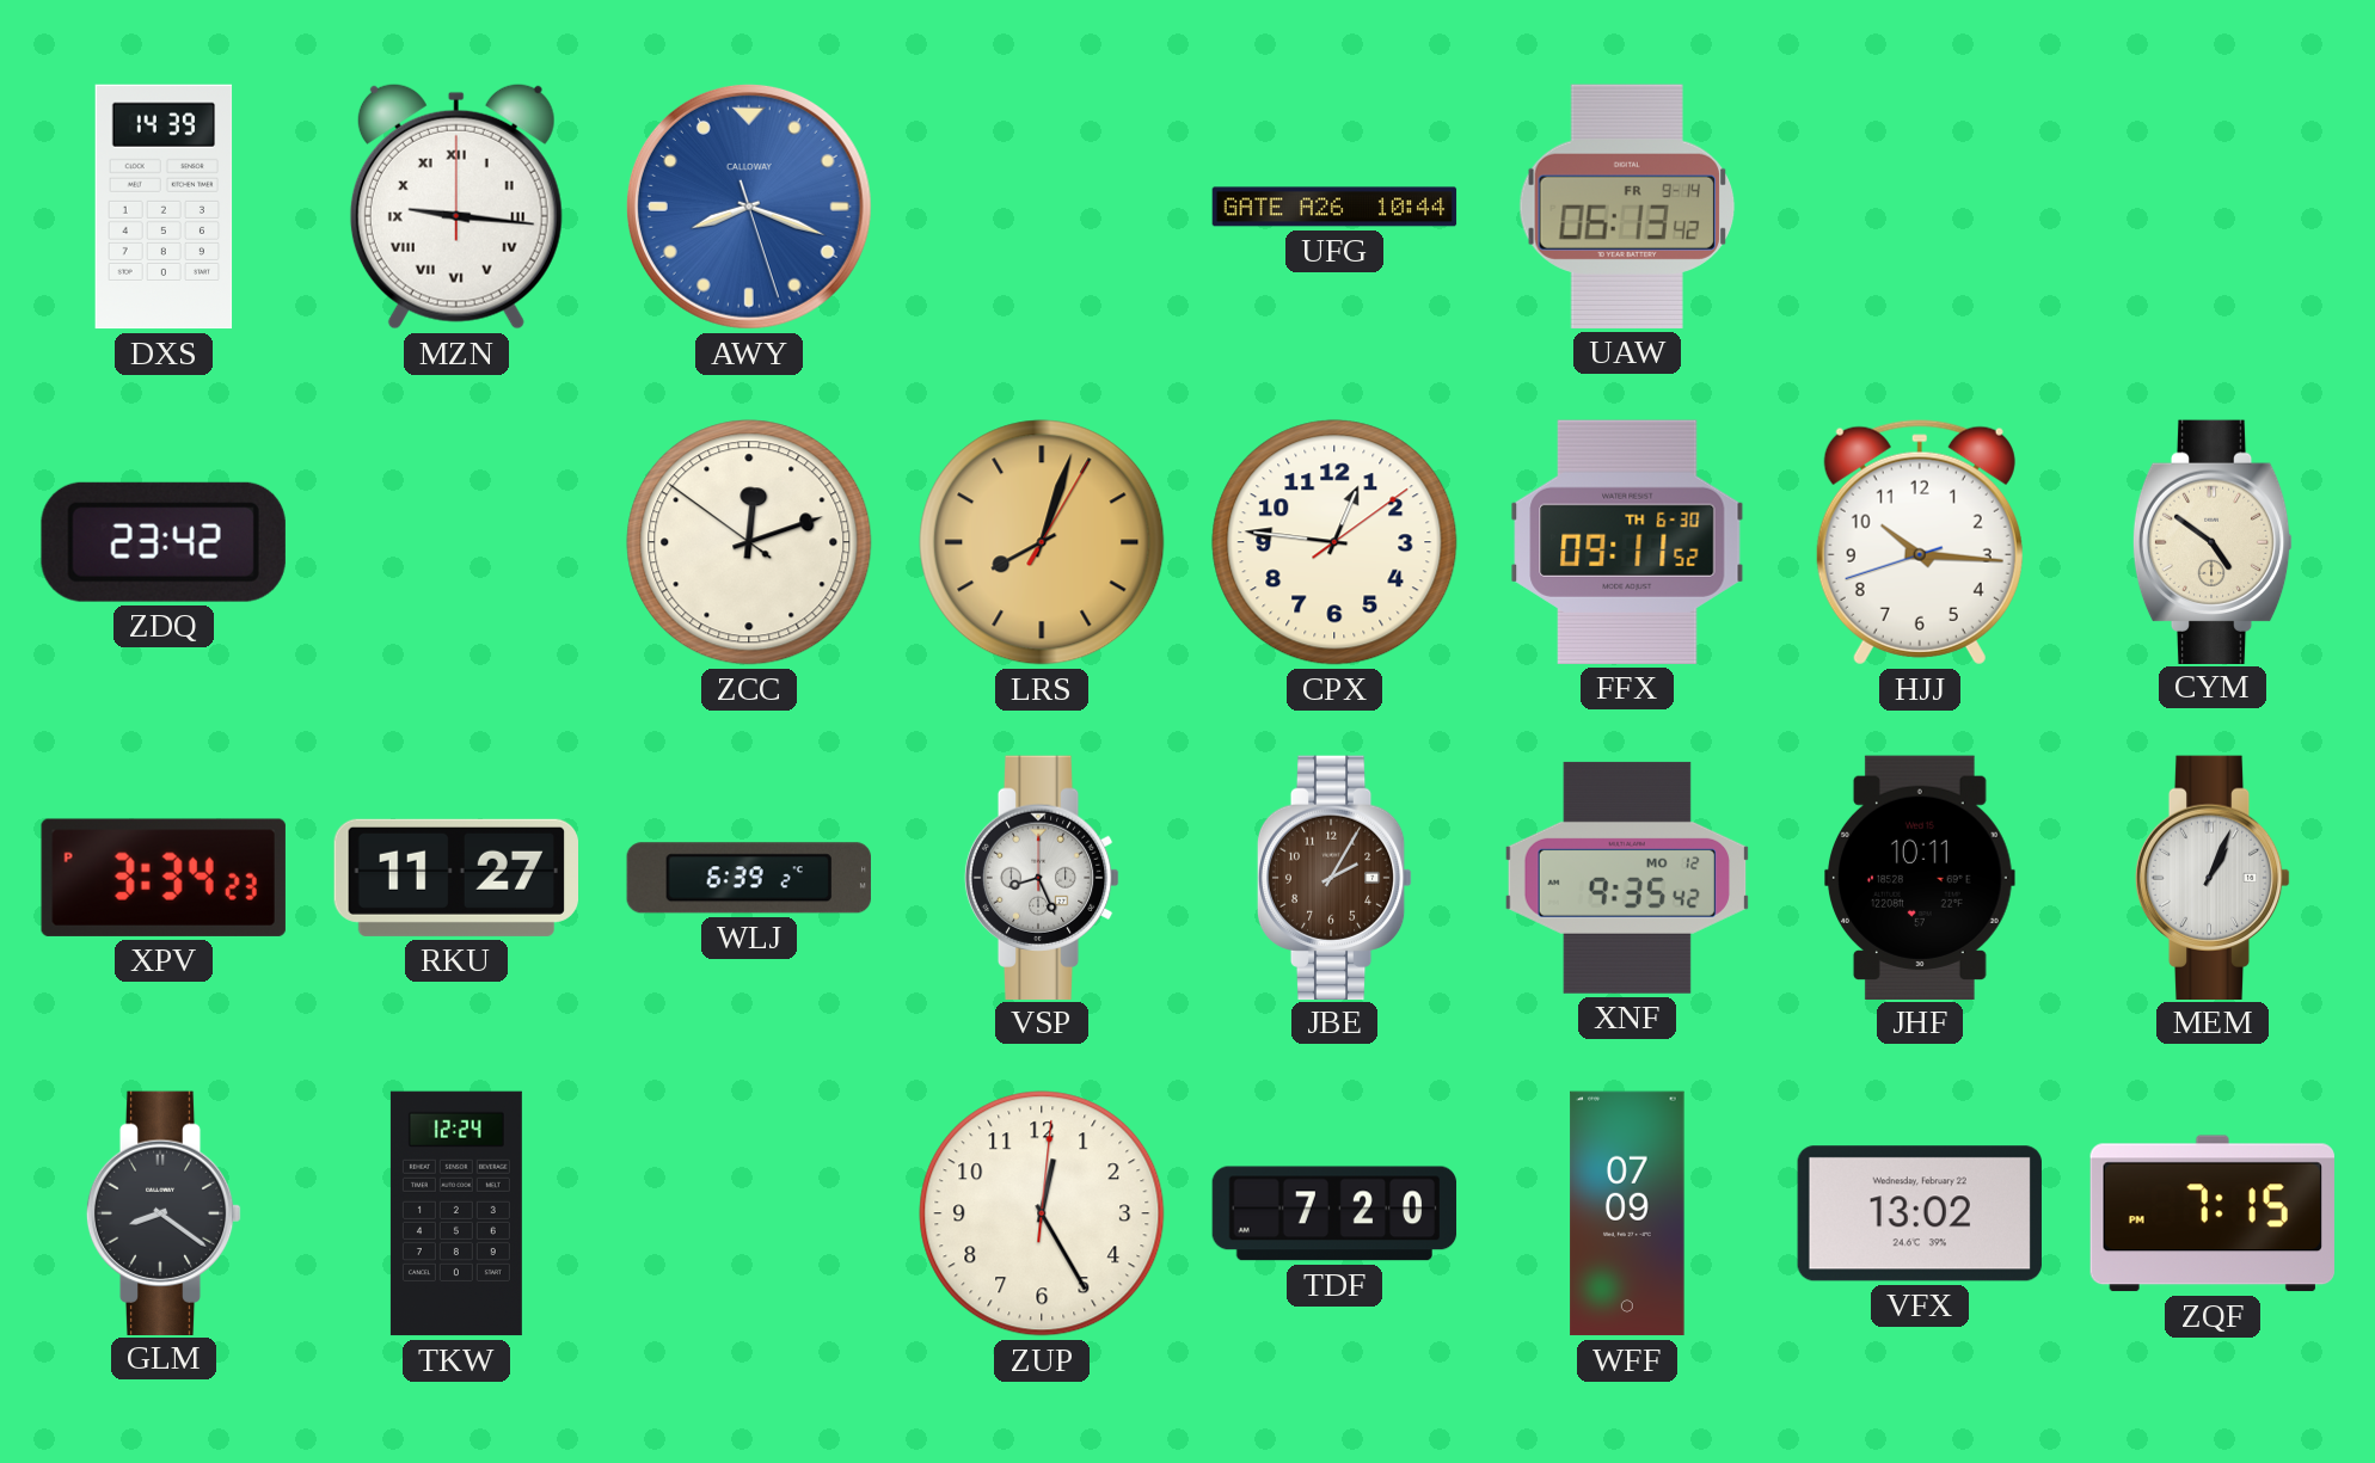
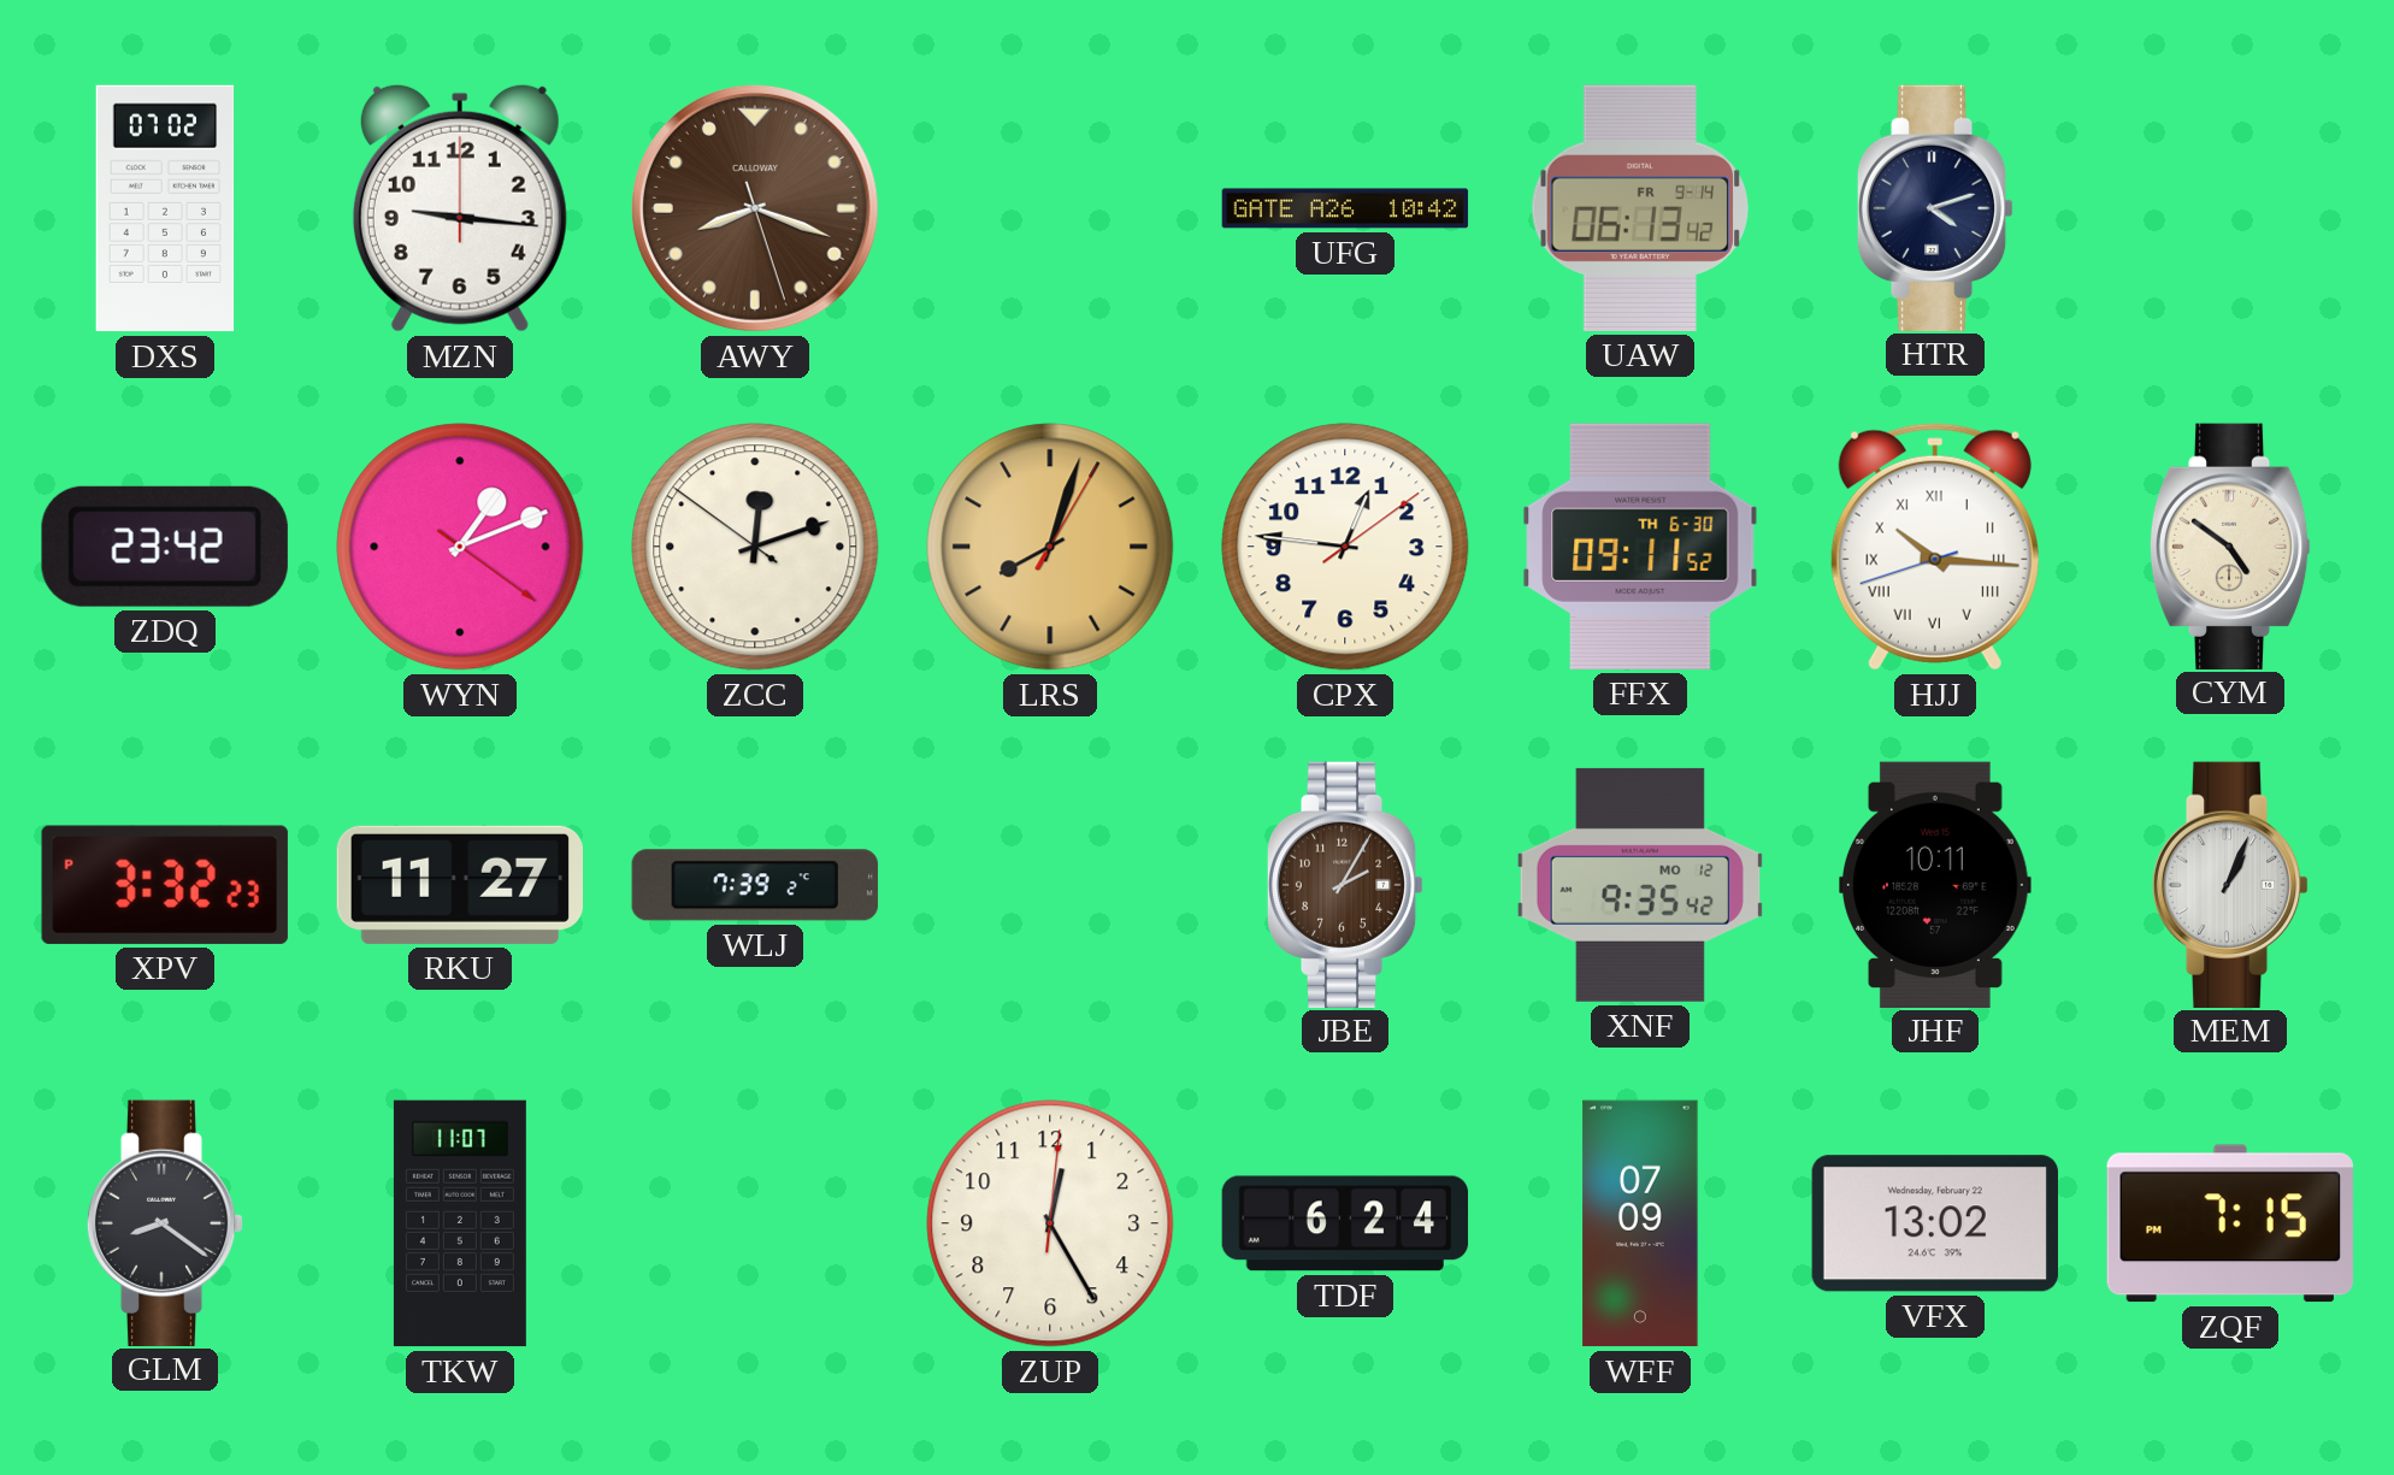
DXS: 14:39 -> 07:02
MZN numerals: Roman -> Arabic
AWY dial: blue -> brown
UFG: 10:44 -> 10:42
HTR: none -> 4:12
WYN: none -> 1:11
HJJ numerals: Arabic -> Roman
XPV: 3:34 -> 3:32
WLJ: 6:39 -> 7:39
VSP: 8:26 -> none
TKW: 12:24 -> 11:07
TDF: 7:20 -> 6:24
